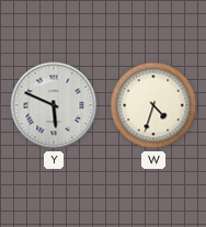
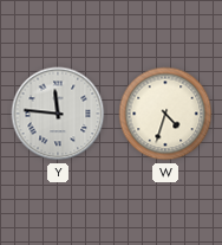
Y: 5:49 -> 11:46
